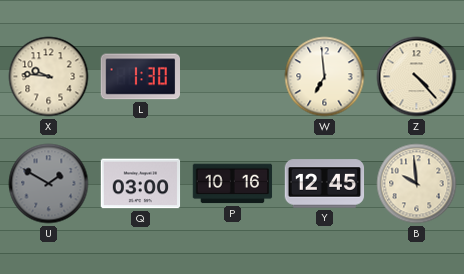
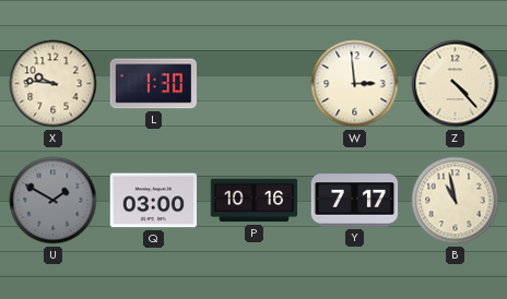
W: 6:59 -> 2:59
Y: 12:45 -> 7:17
B: 9:59 -> 10:58
